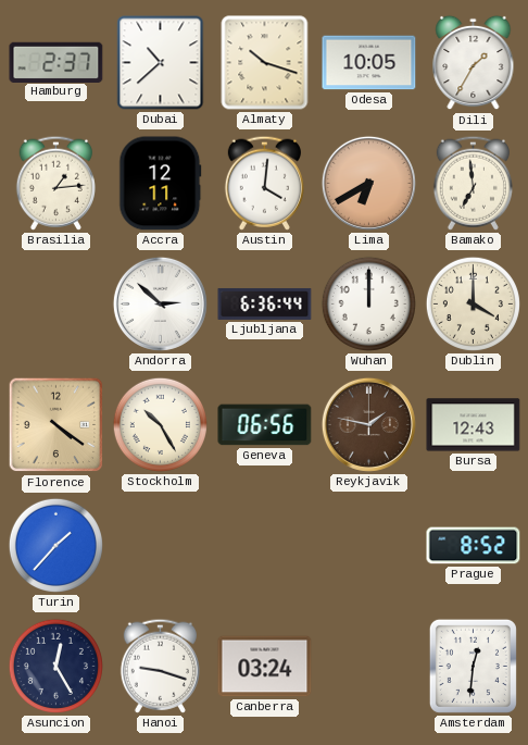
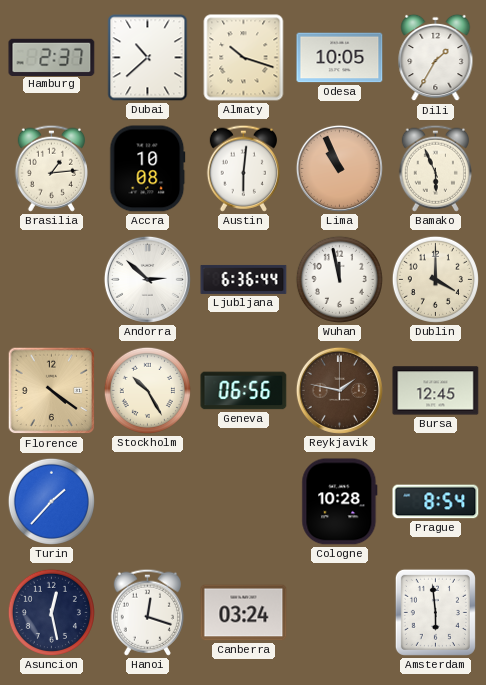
Accra: 12:11 -> 10:08
Austin: 4:01 -> 6:01
Lima: 6:40 -> 10:56
Bamako: 6:59 -> 5:56
Wuhan: 12:00 -> 11:58
Bursa: 12:43 -> 12:45
Cologne: none -> 10:28
Prague: 8:52 -> 8:54
Asuncion: 12:25 -> 12:28
Hanoi: 9:18 -> 12:18
Amsterdam: 12:31 -> 5:59
